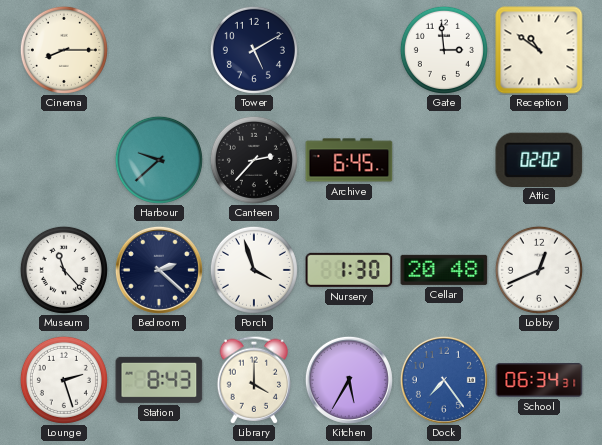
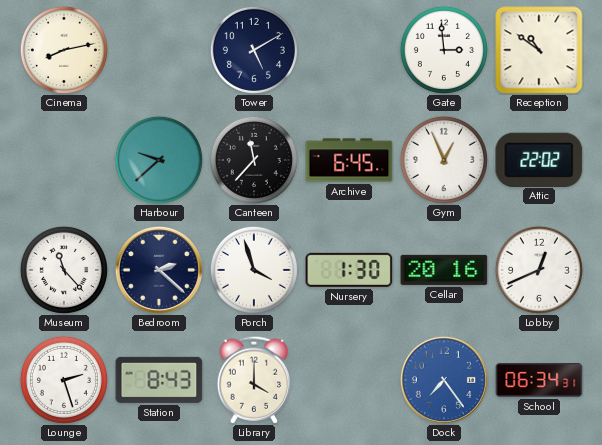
Cinema: 8:15 -> 8:13
Canteen: 2:37 -> 11:37
Gym: none -> 12:56
Attic: 02:02 -> 22:02
Cellar: 20:48 -> 20:16
Kitchen: 5:35 -> none
